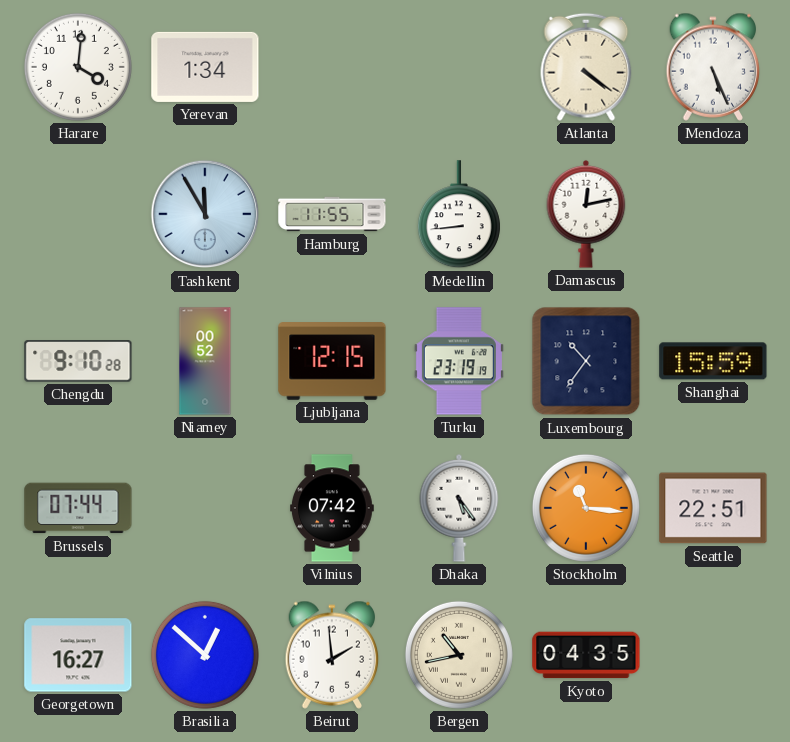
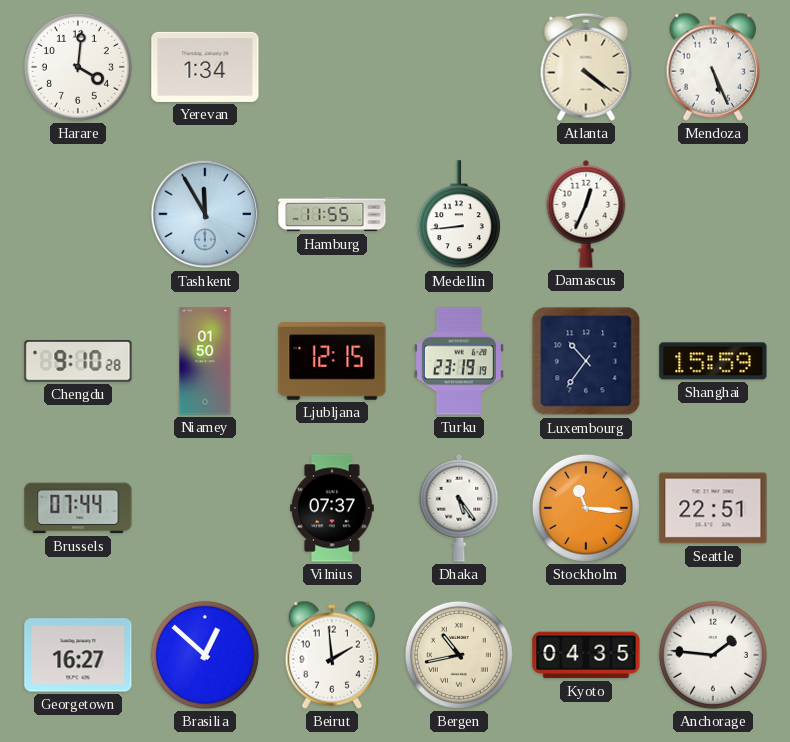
Damascus: 12:13 -> 12:34
Niamey: 00:52 -> 01:50
Vilnius: 07:42 -> 07:37
Anchorage: none -> 1:46
